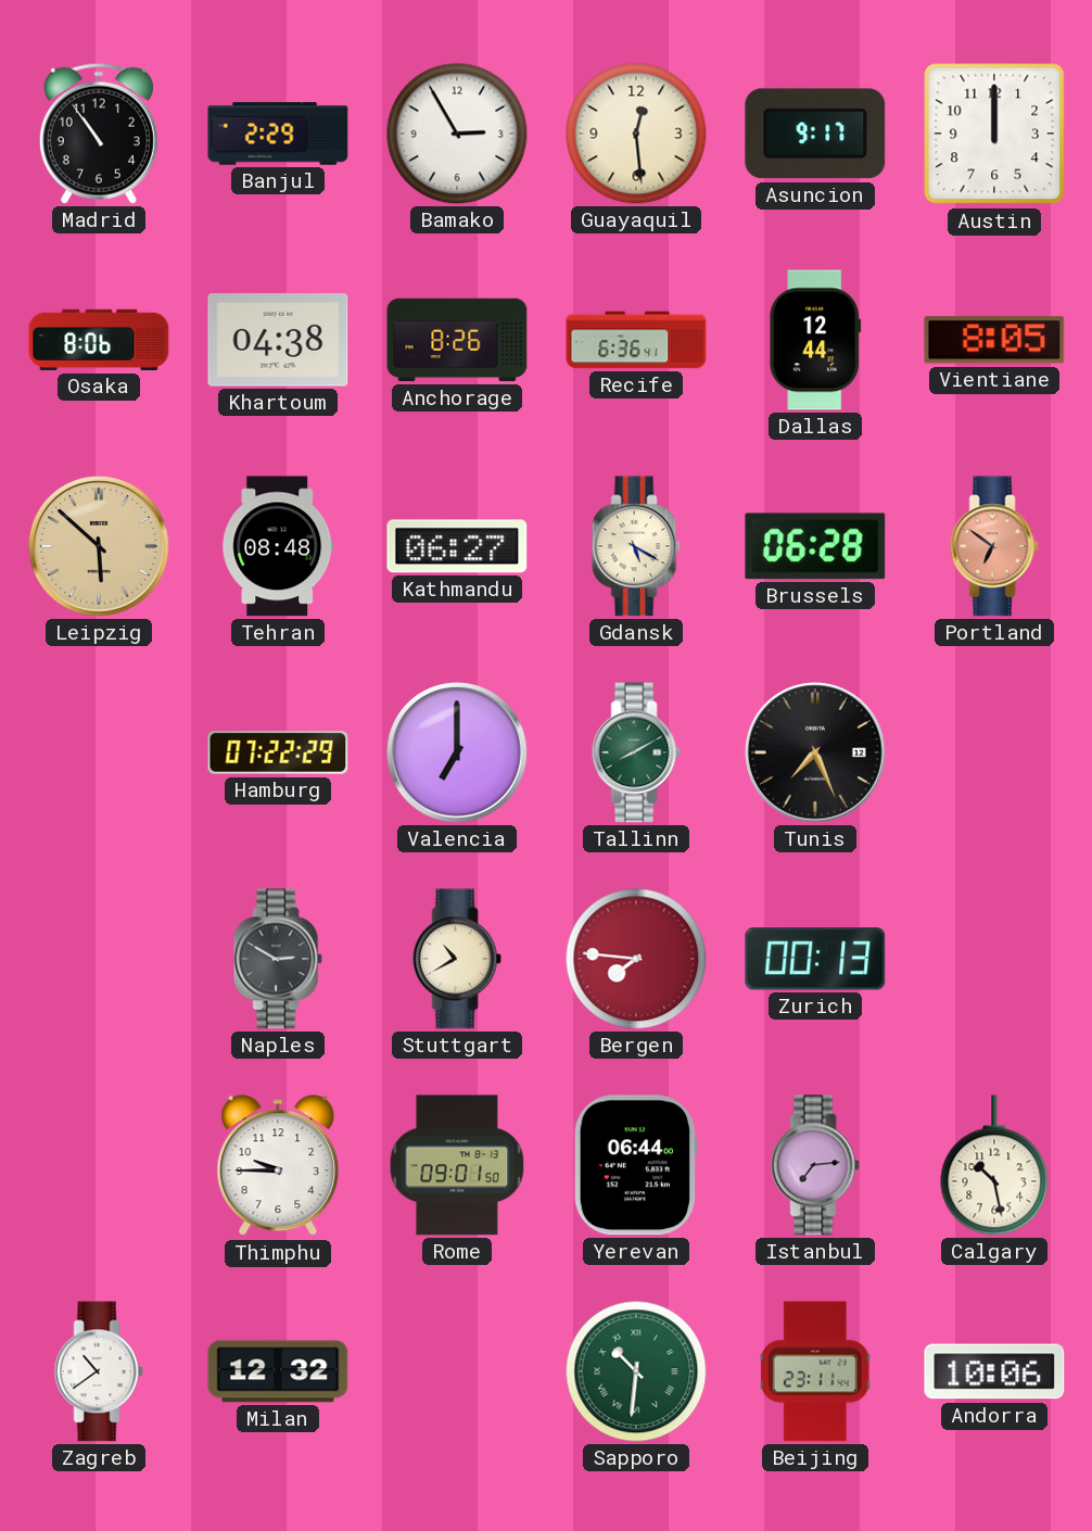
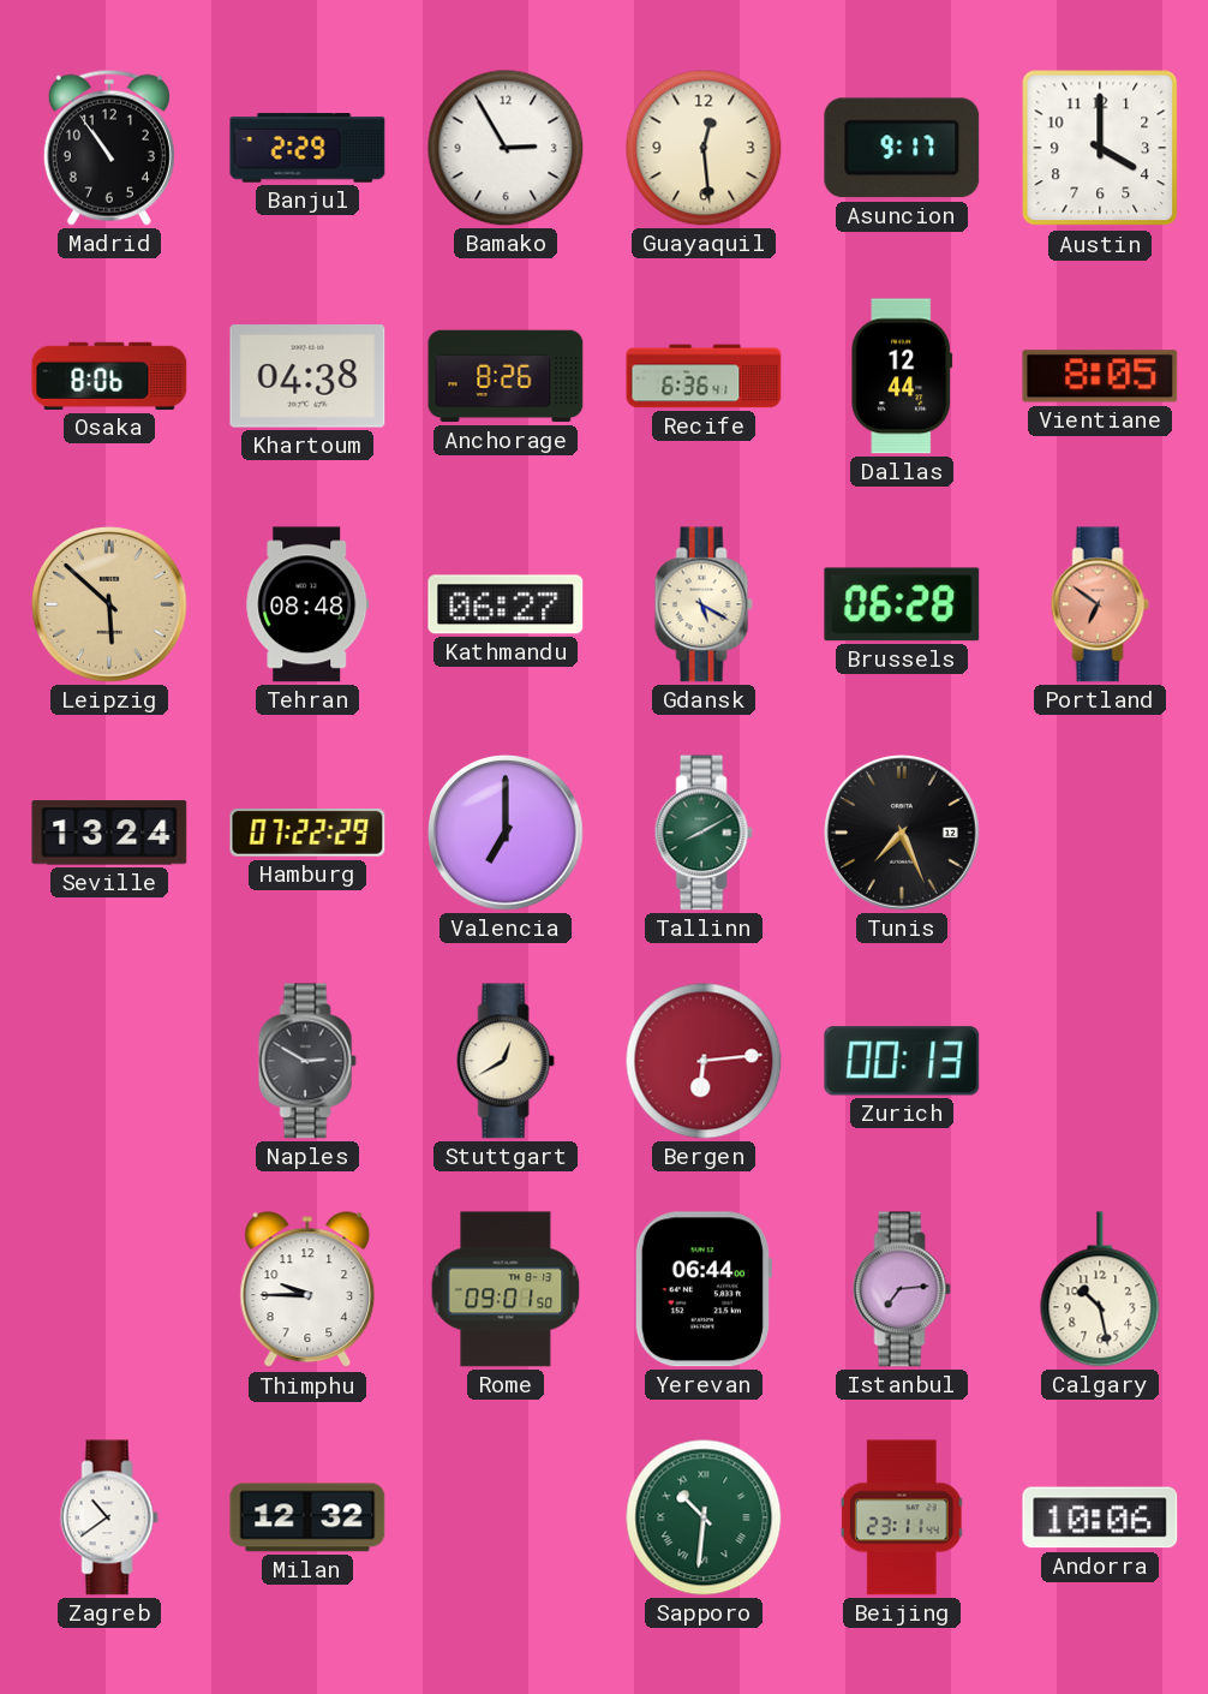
Austin: 12:00 -> 4:00
Seville: none -> 13:24
Stuttgart: 10:40 -> 12:40
Bergen: 7:46 -> 6:14
